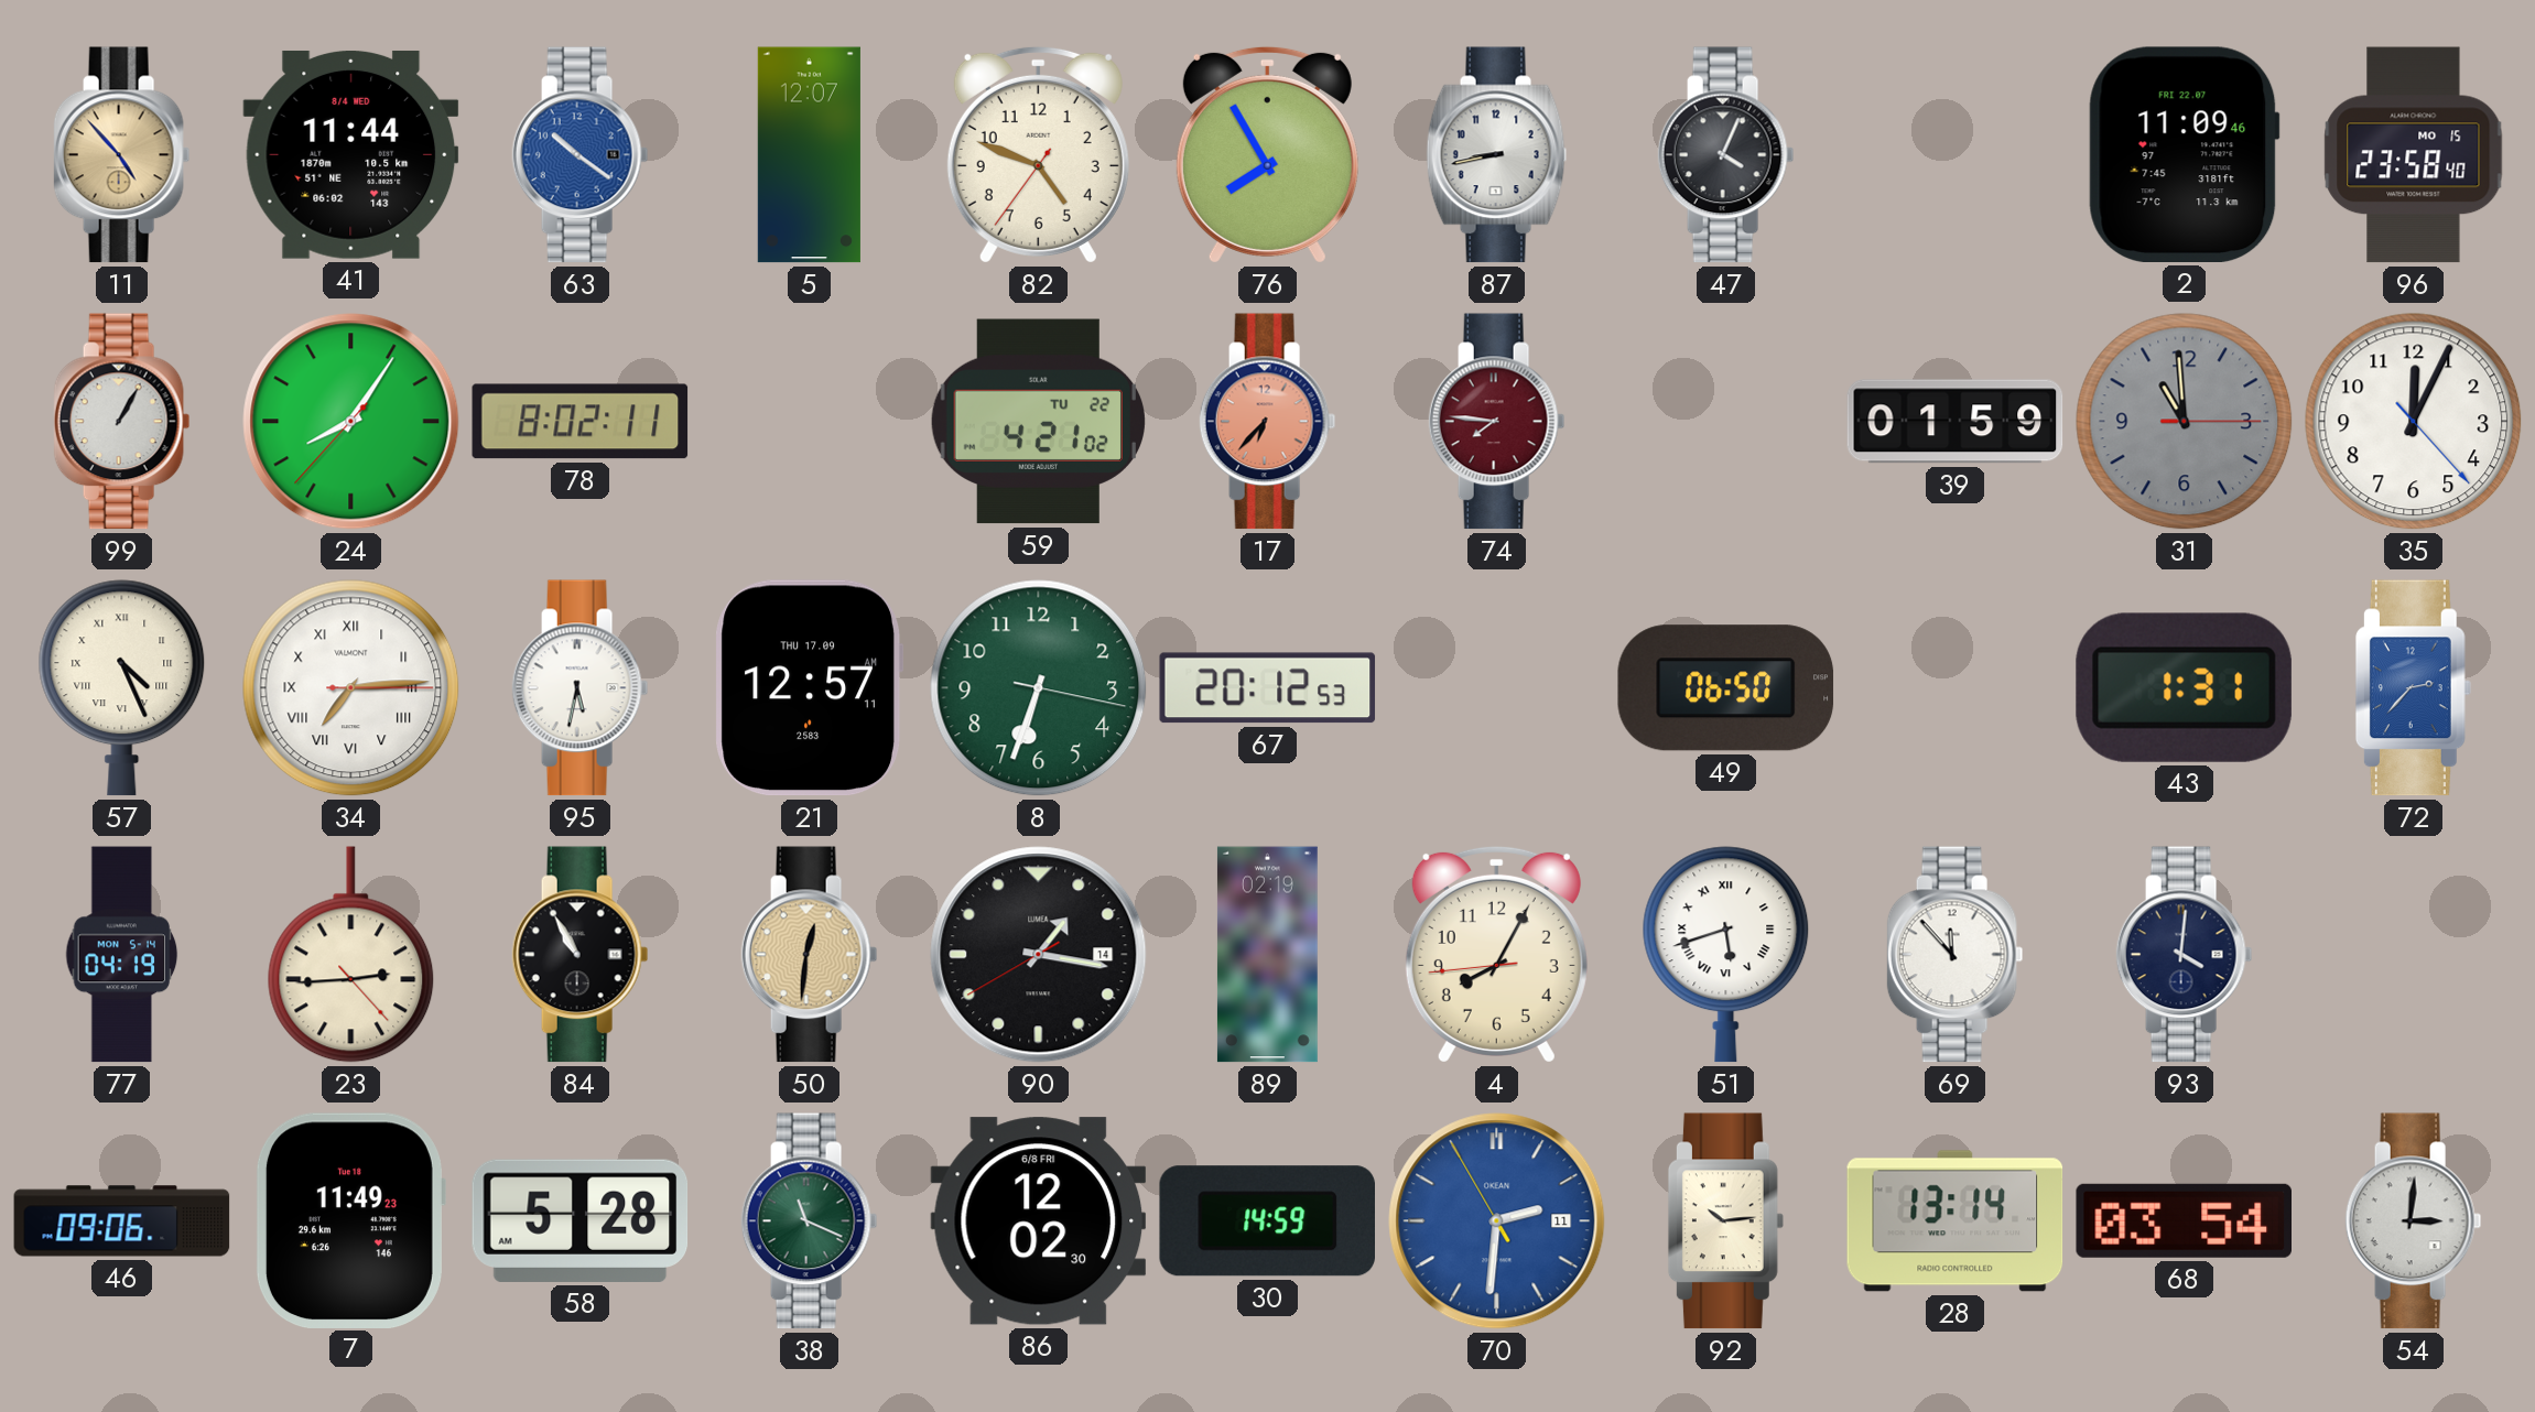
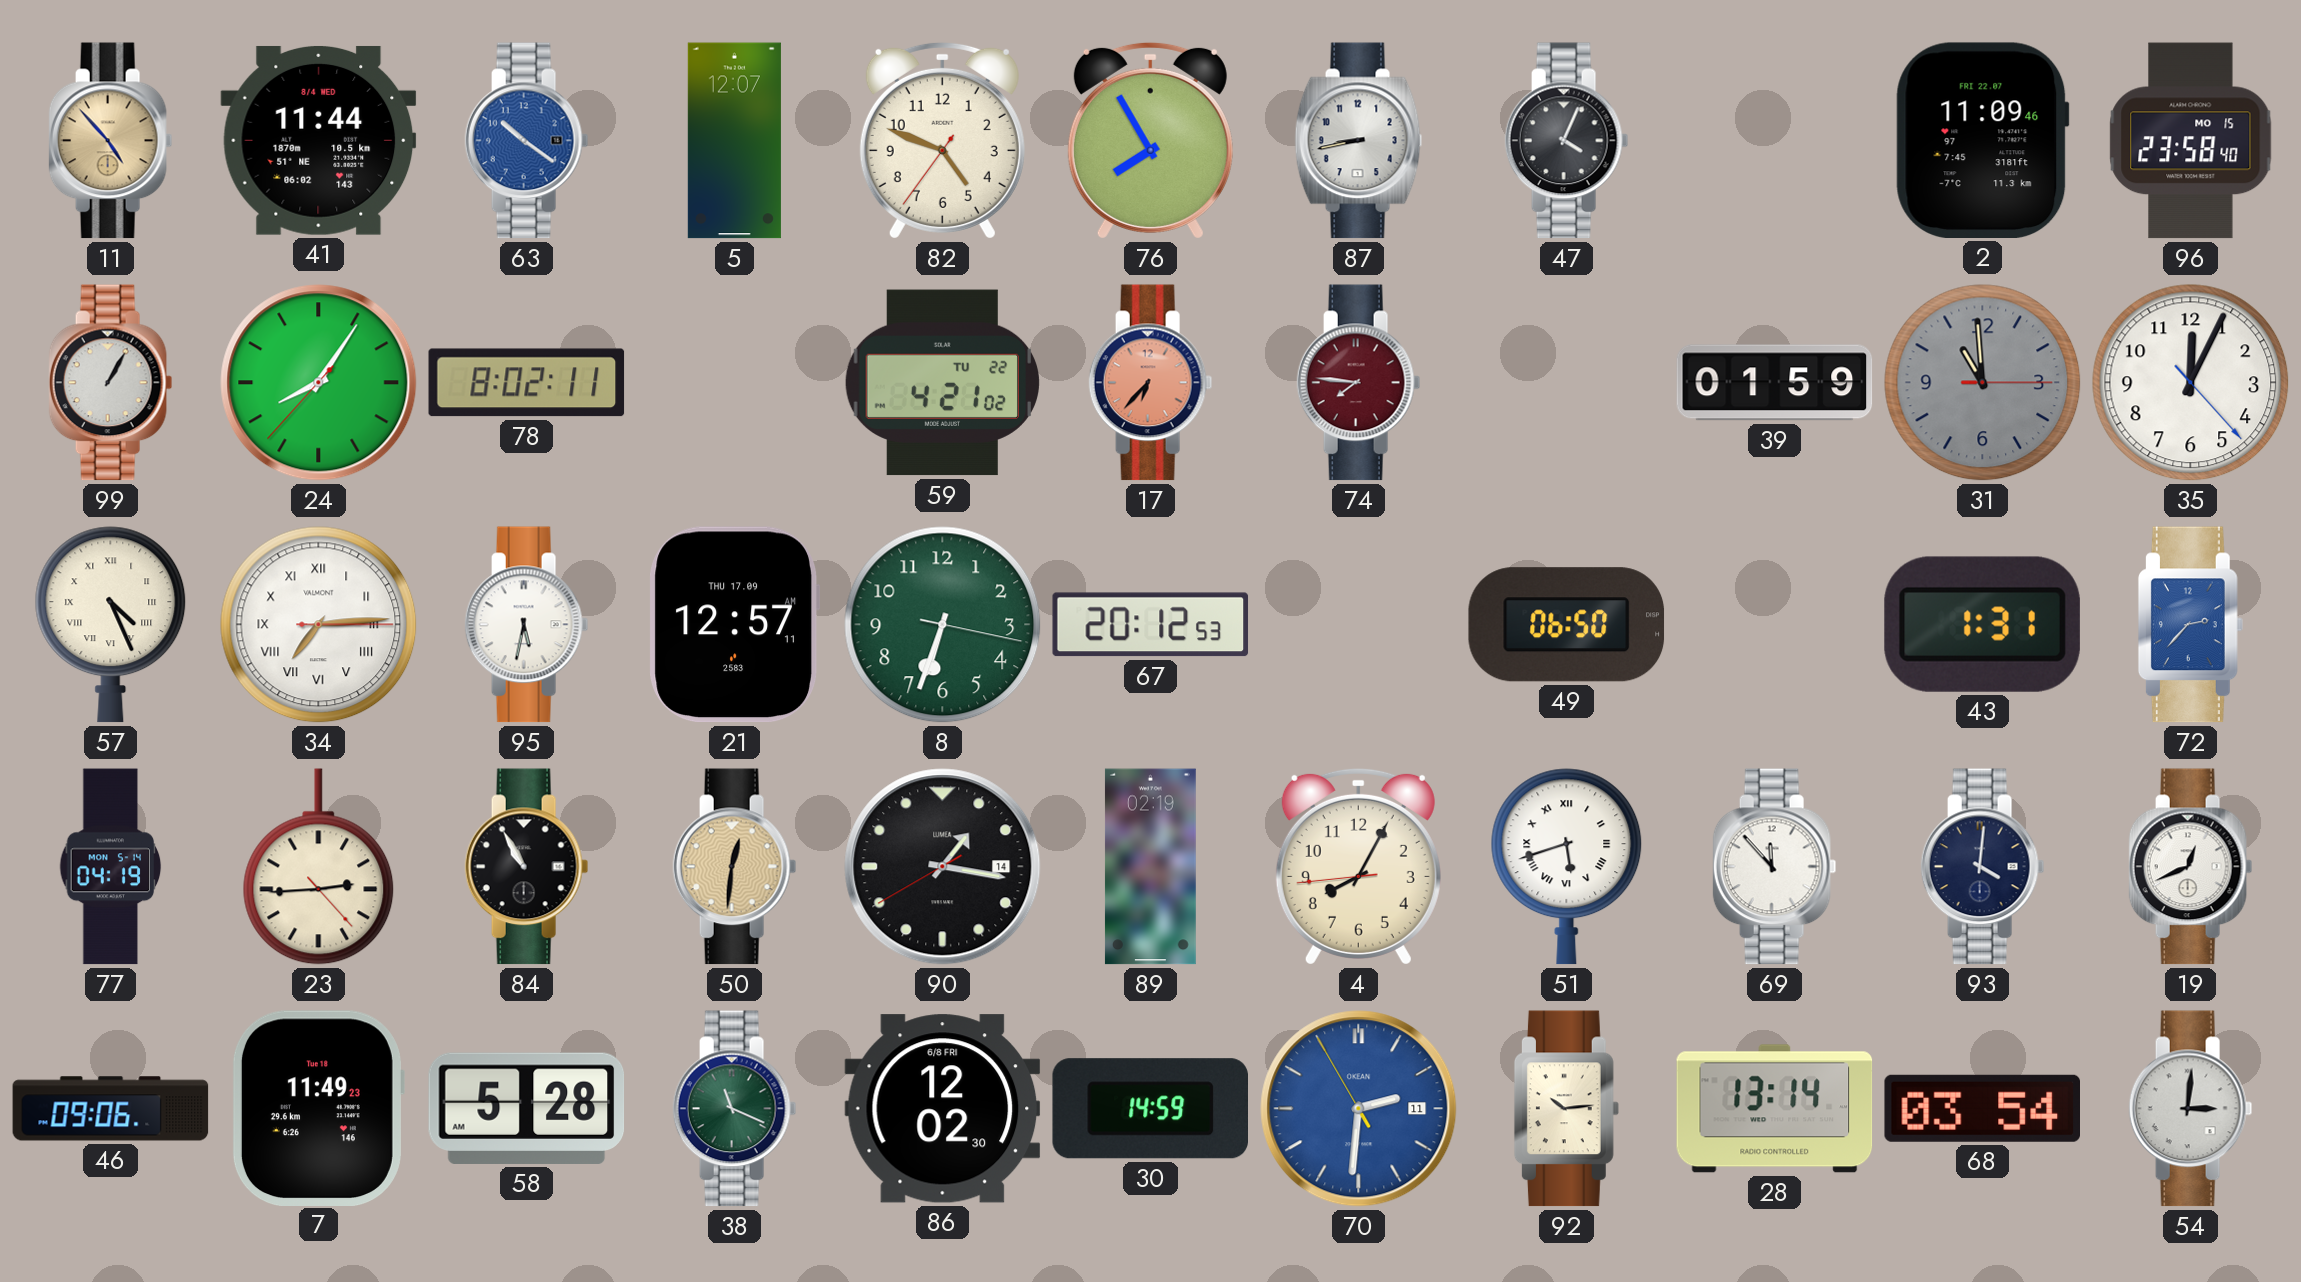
19: none -> 12:41
